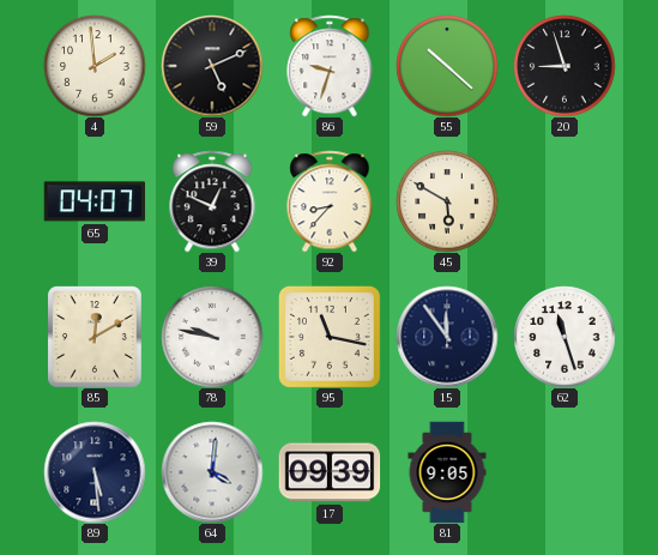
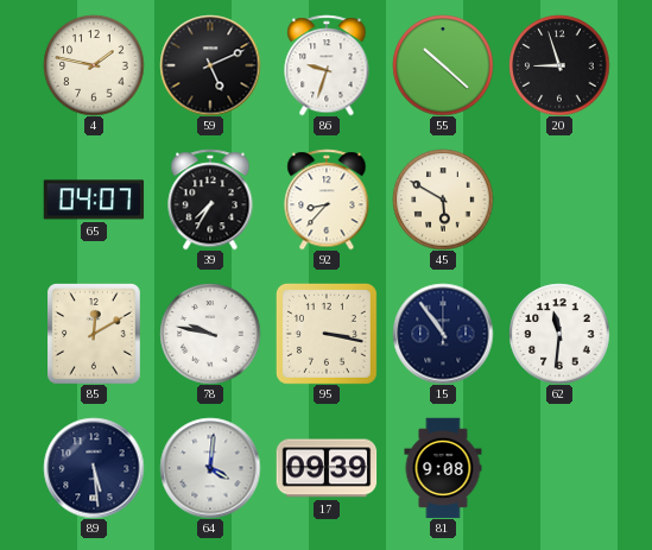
4: 1:59 -> 1:47
39: 12:49 -> 7:35
95: 11:17 -> 3:17
15: 11:54 -> 10:54
62: 11:27 -> 11:31
81: 9:05 -> 9:08
